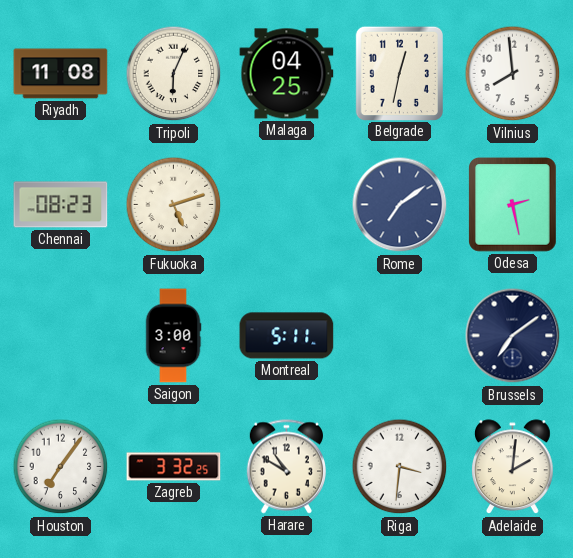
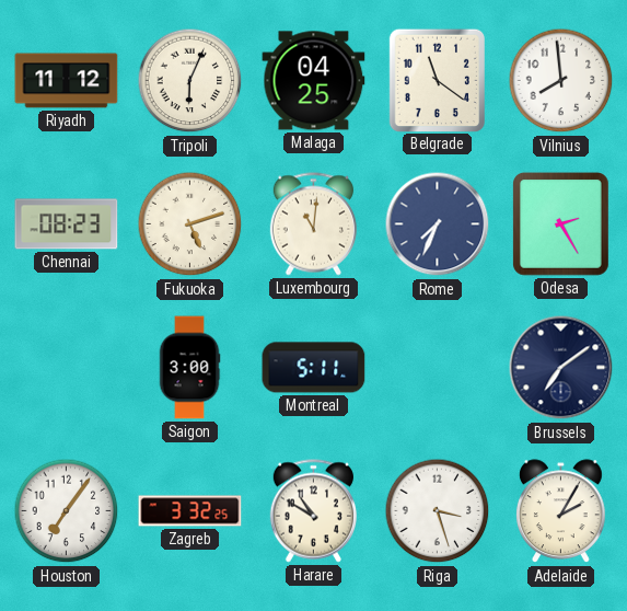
Riyadh: 11:08 -> 11:12
Belgrade: 12:32 -> 11:21
Luxembourg: none -> 11:01
Rome: 7:09 -> 7:34
Odesa: 2:28 -> 2:25
Riga: 3:31 -> 3:27
Adelaide: 2:01 -> 2:05
